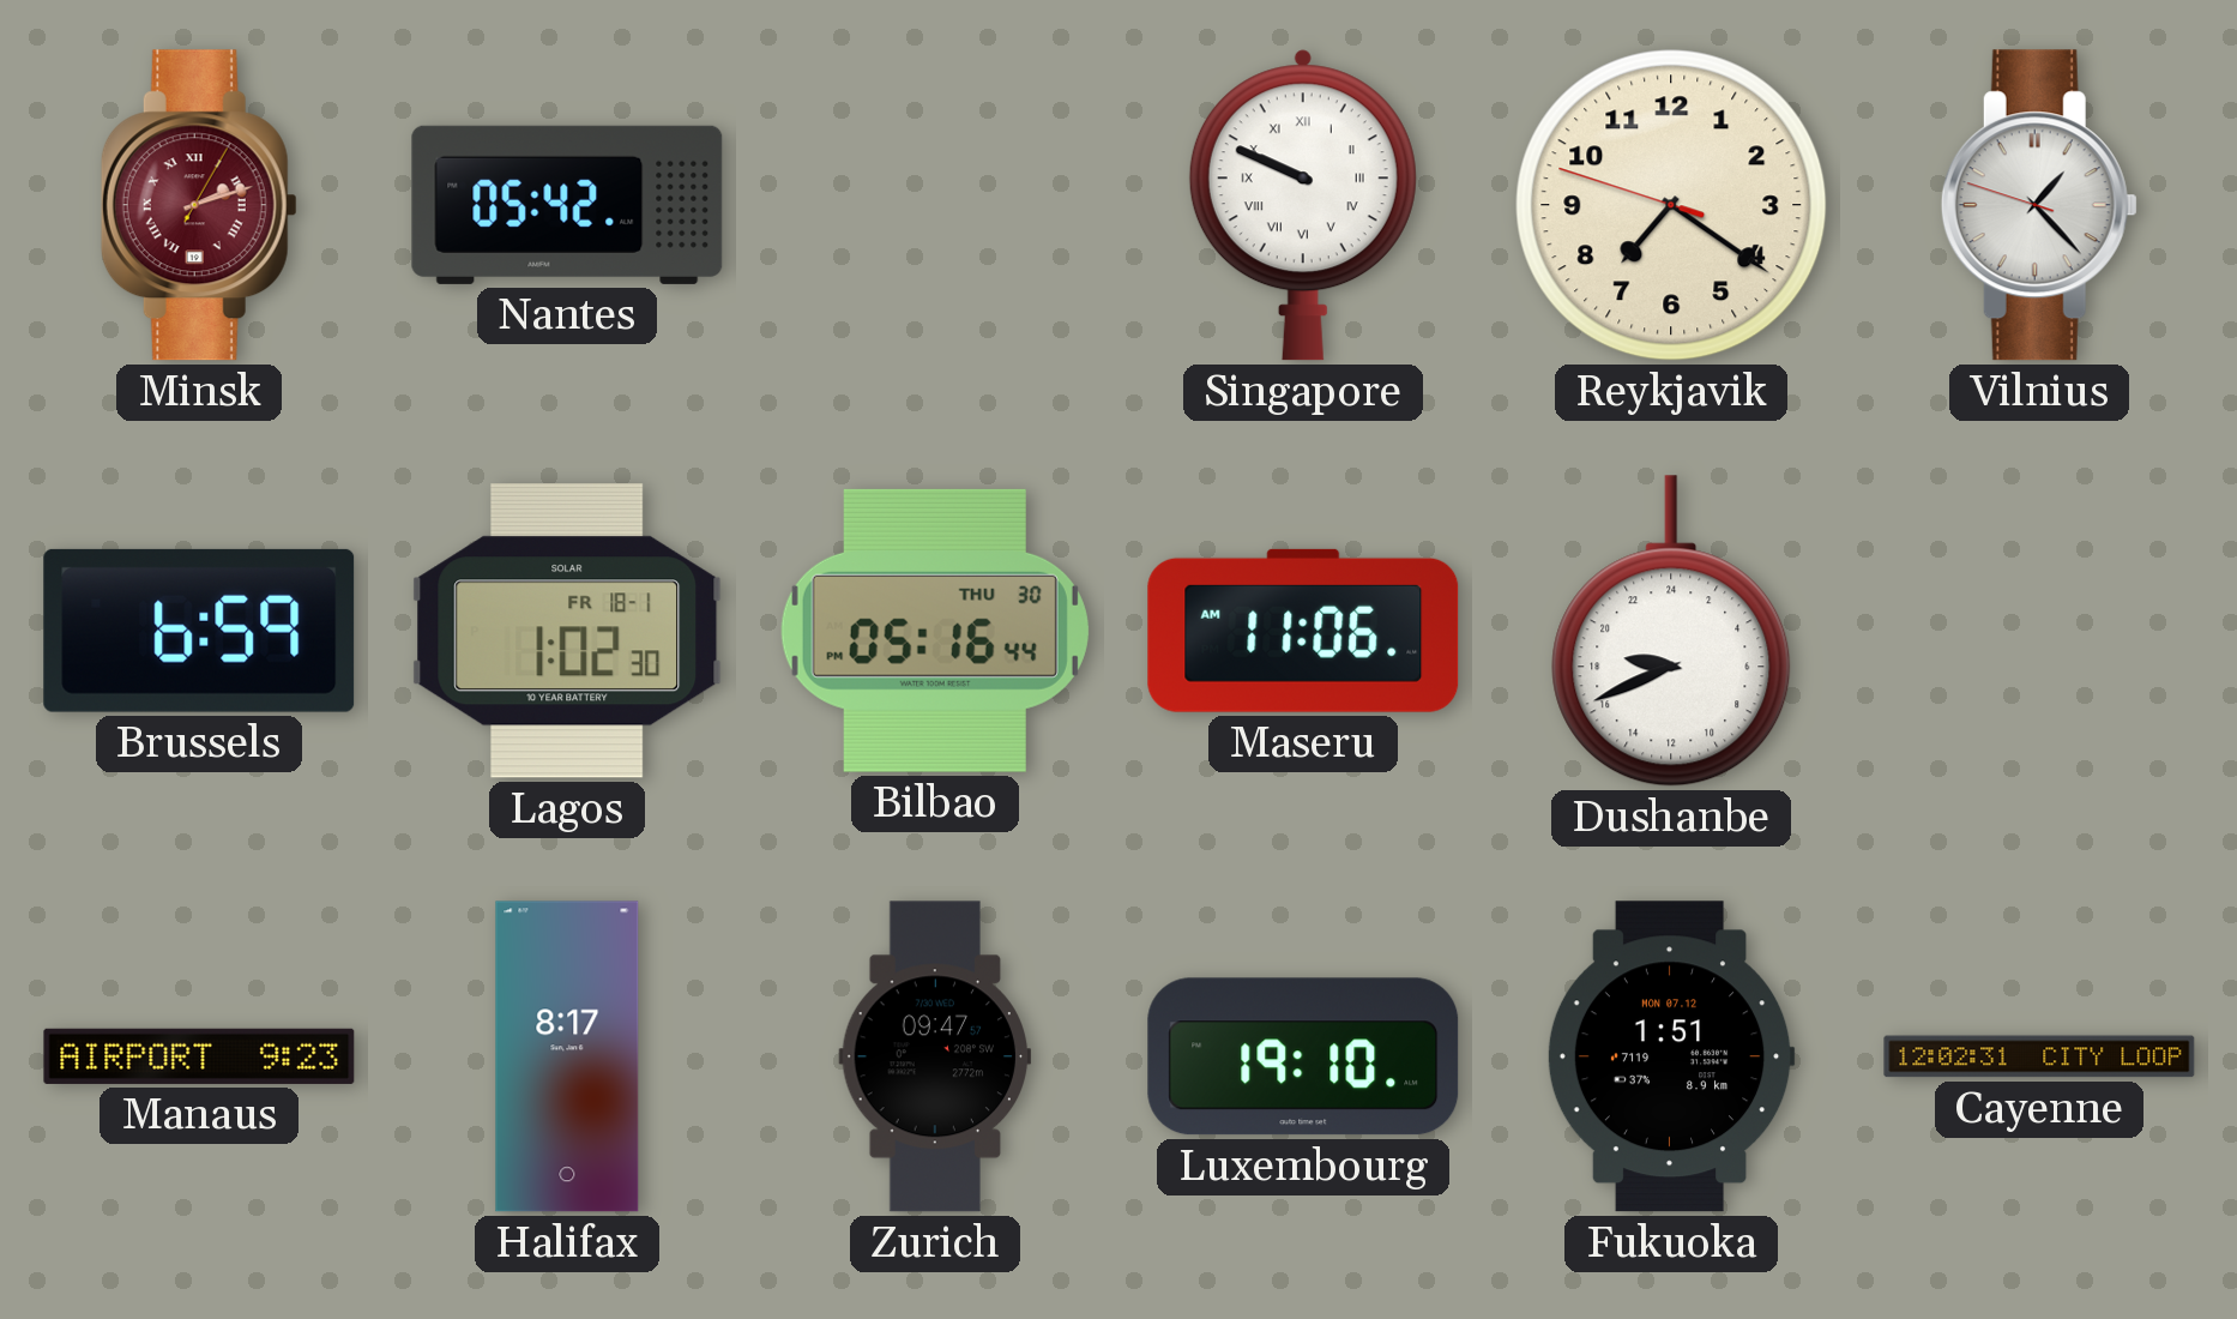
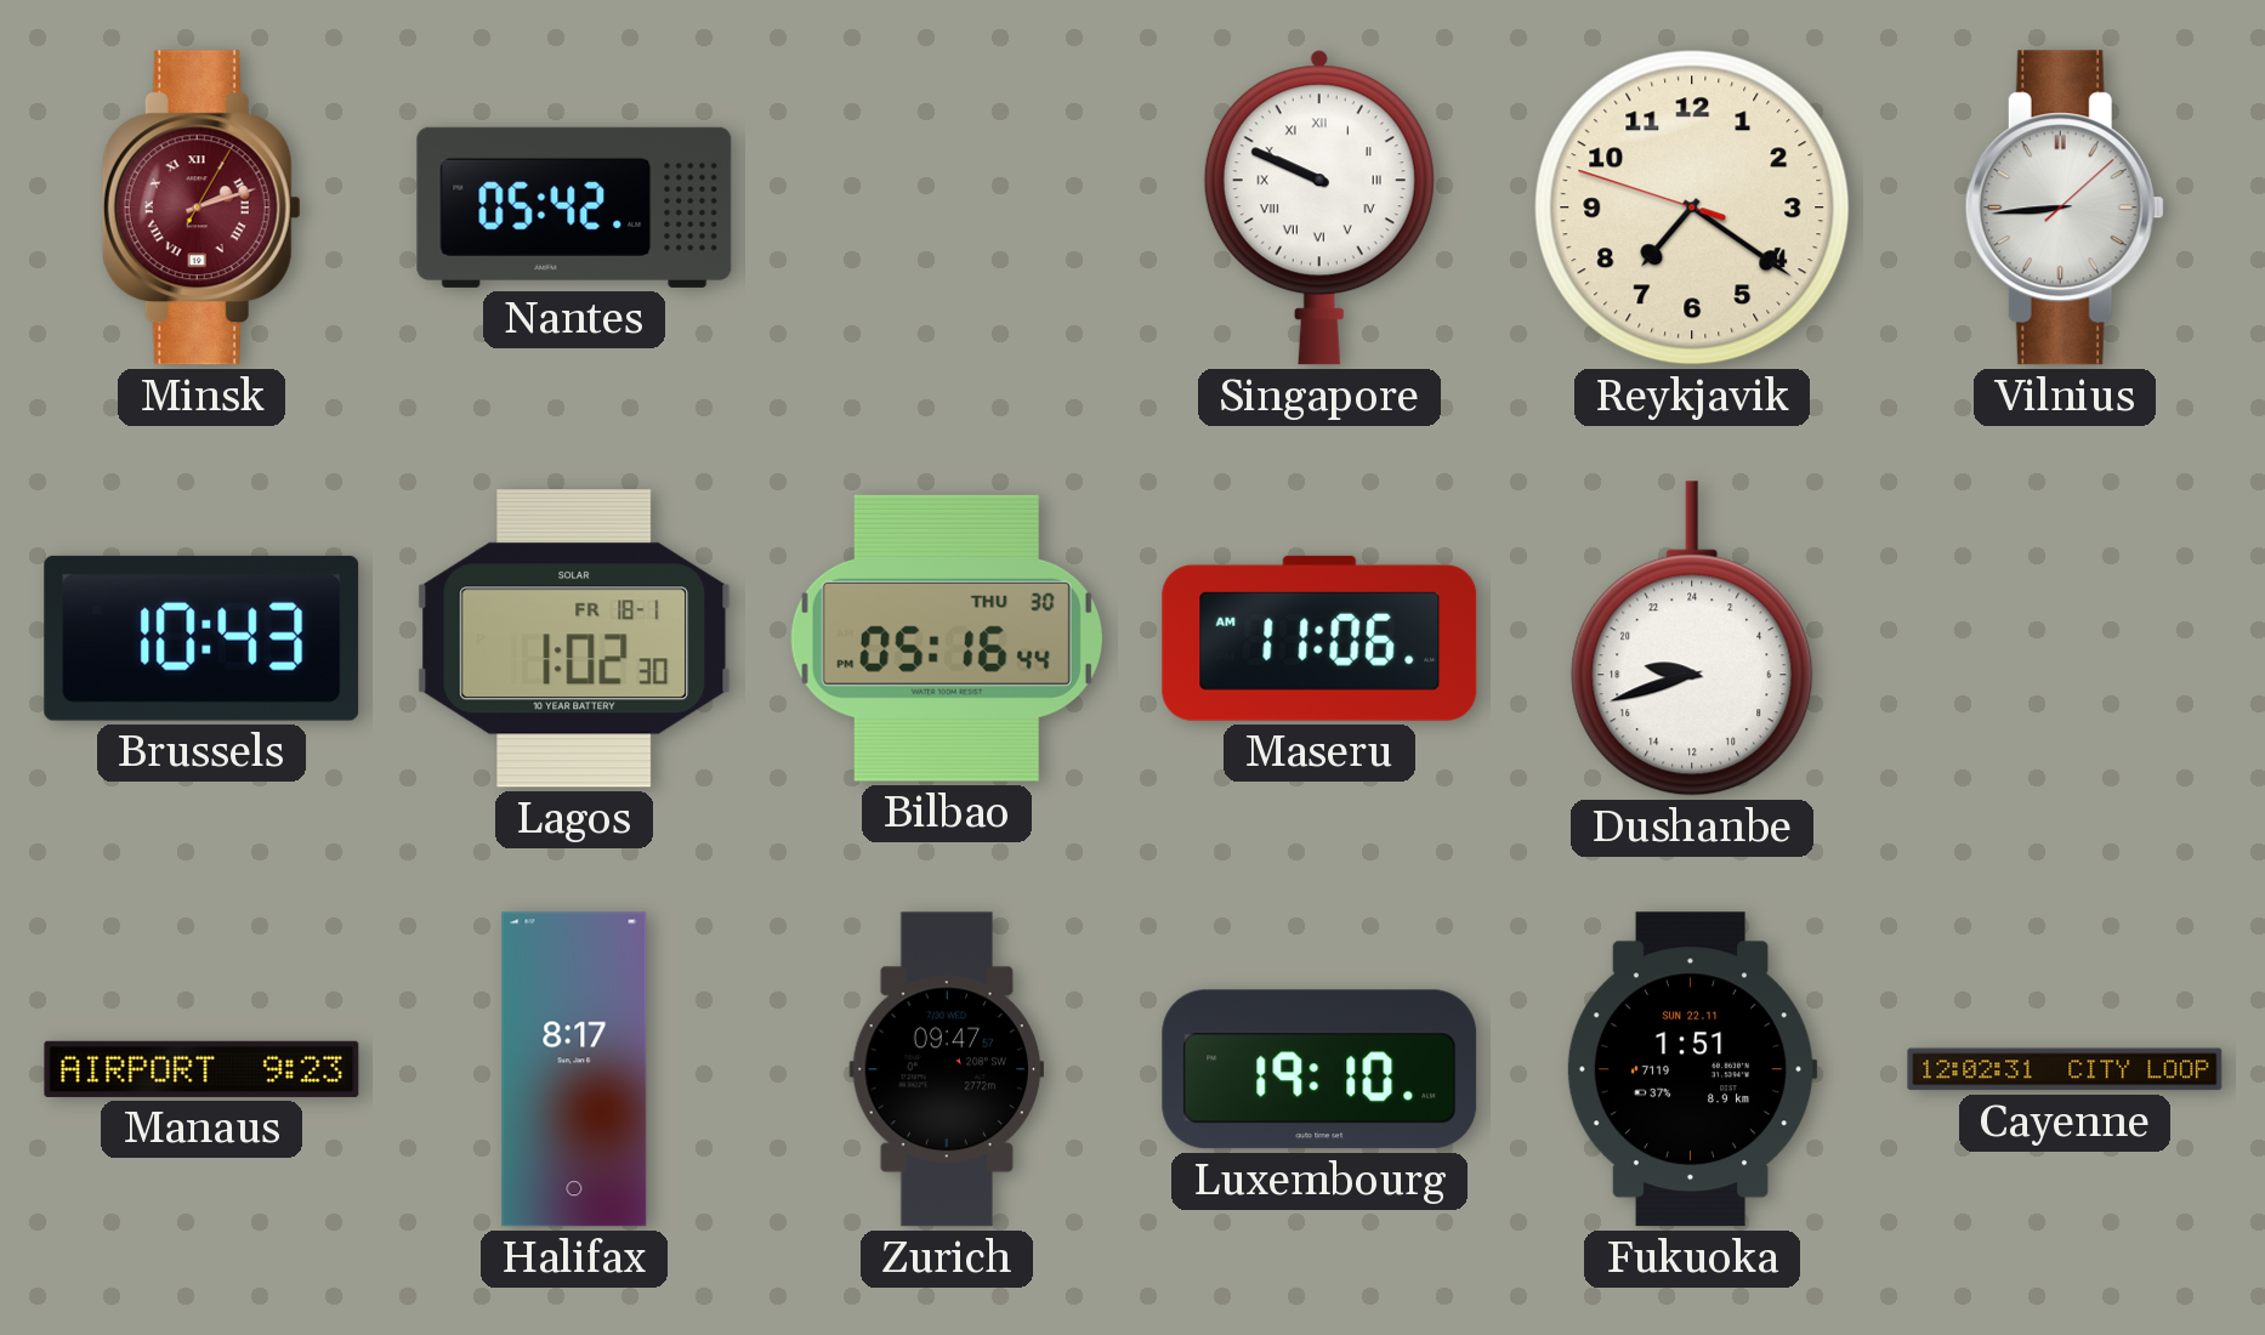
Vilnius: 1:22 -> 8:44
Brussels: 6:59 -> 10:43
Dushanbe: 18:41 -> 18:42
Fukuoka date: MON 07.12 -> SUN 22.11
